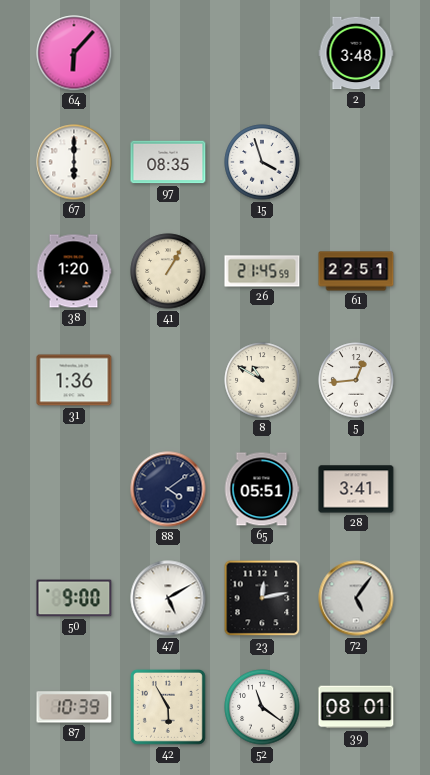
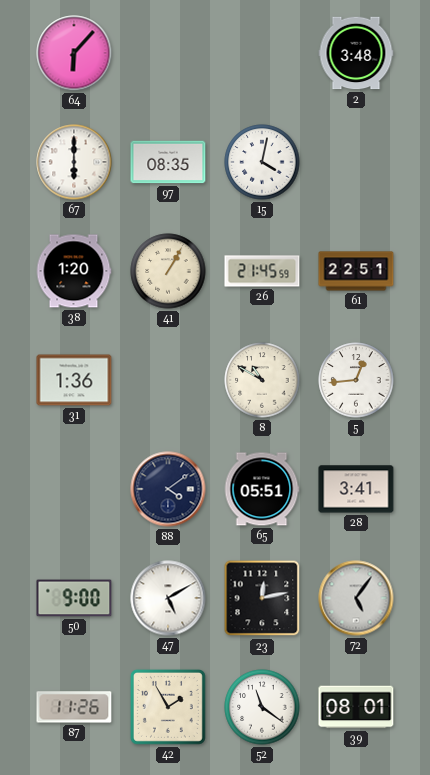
15: 3:57 -> 4:02
87: 10:39 -> 11:26
42: 5:55 -> 1:55
